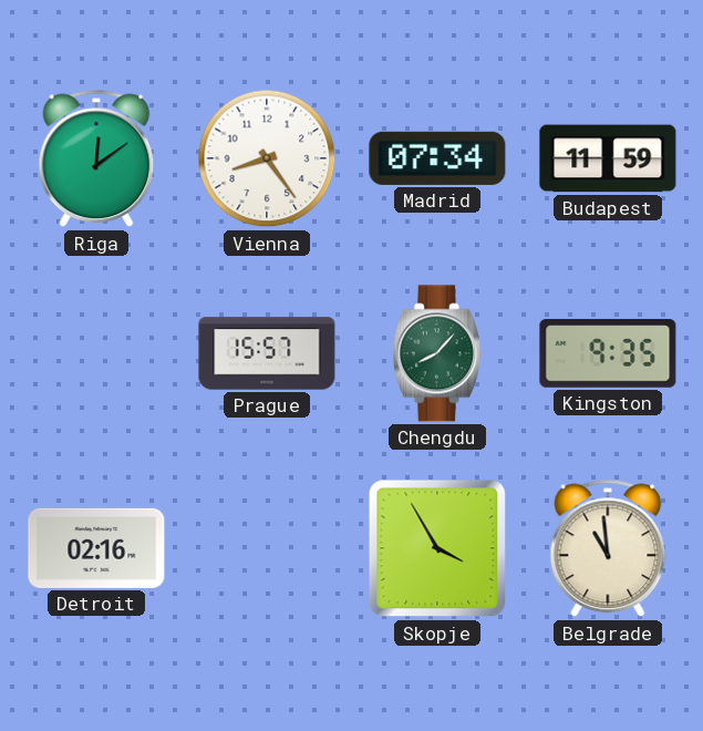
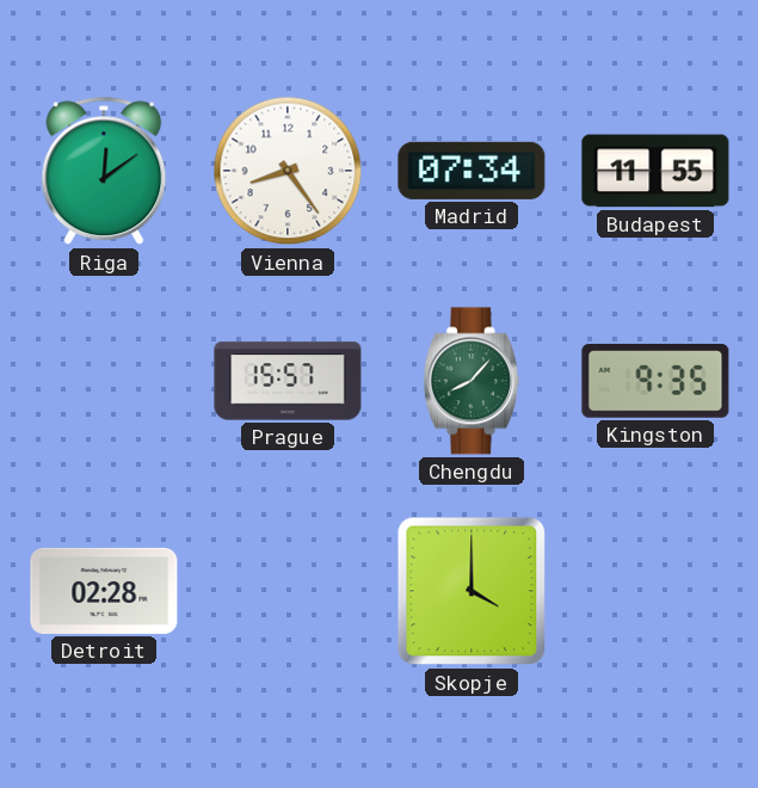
Budapest: 11:59 -> 11:55
Detroit: 02:16 -> 02:28
Skopje: 3:55 -> 4:00
Belgrade: 10:59 -> none
